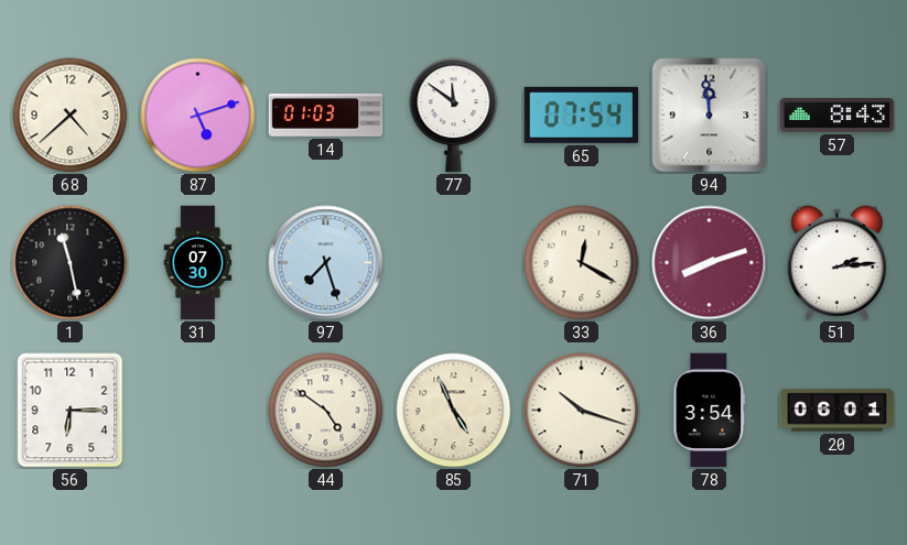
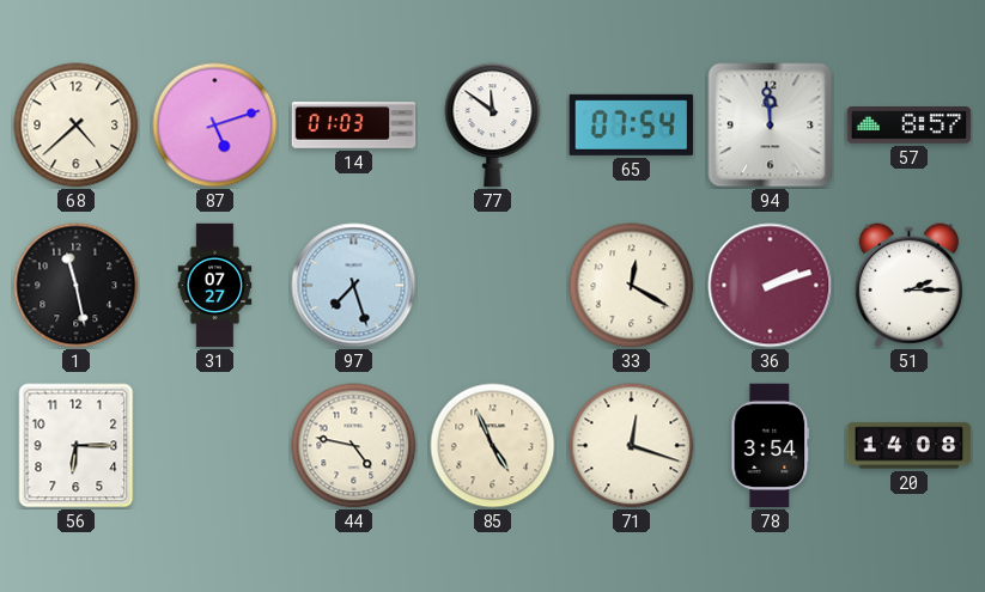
57: 8:43 -> 8:57
31: 07:30 -> 07:27
36: 8:12 -> 2:12
51: 2:14 -> 2:15
44: 4:51 -> 4:47
71: 10:18 -> 12:18
20: 06:01 -> 14:08
